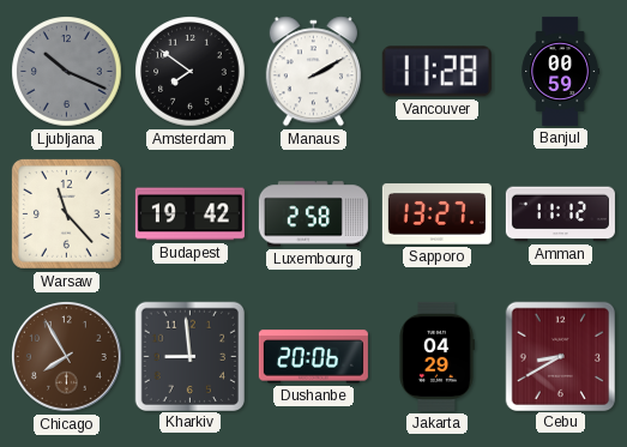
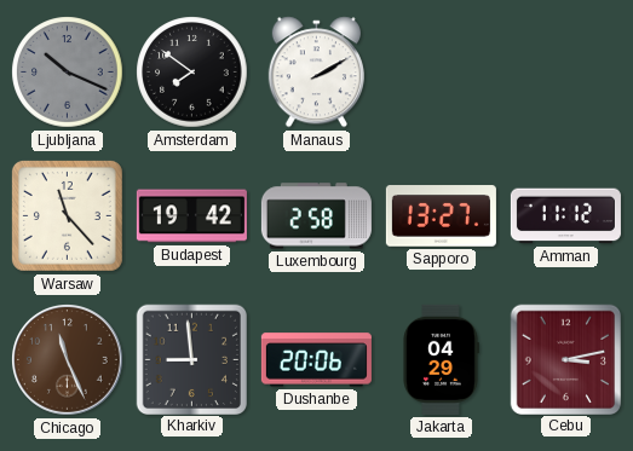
Vancouver: 11:28 -> none
Banjul: 00:59 -> none
Chicago: 7:55 -> 11:26
Cebu: 8:40 -> 3:13
